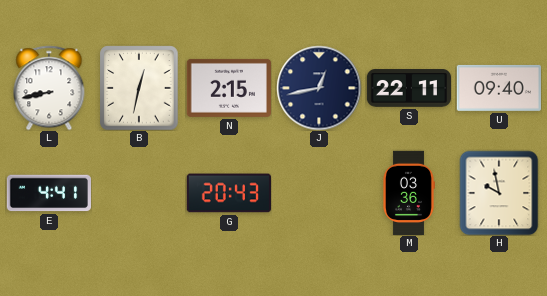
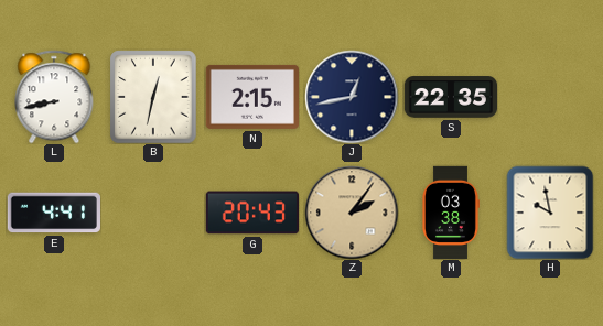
S: 22:11 -> 22:35
U: 09:40 -> none
Z: none -> 2:06
M: 03:36 -> 03:38
